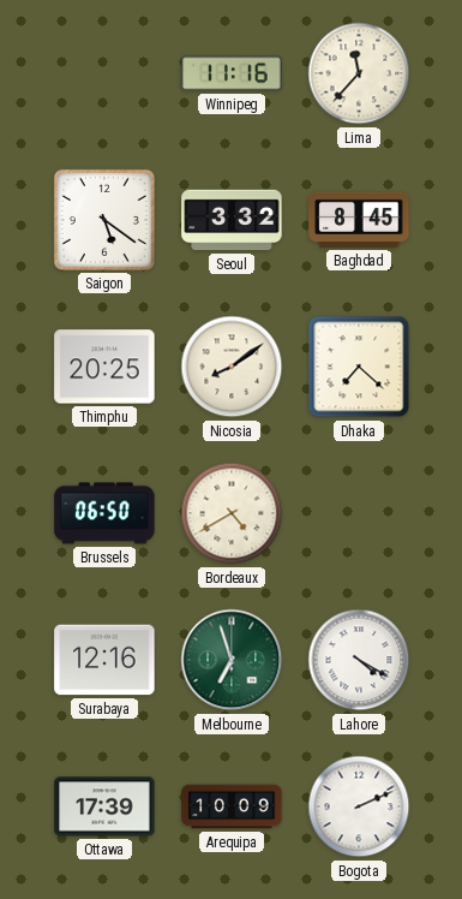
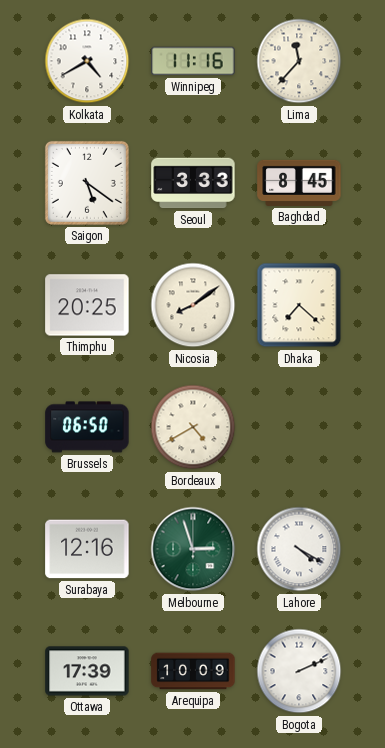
Kolkata: none -> 4:40
Seoul: 3:32 -> 3:33
Melbourne: 6:57 -> 2:57
